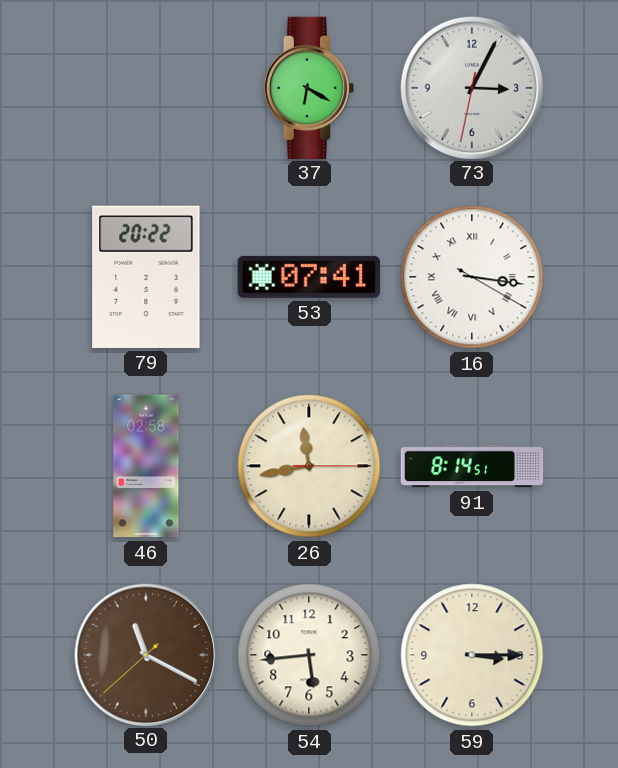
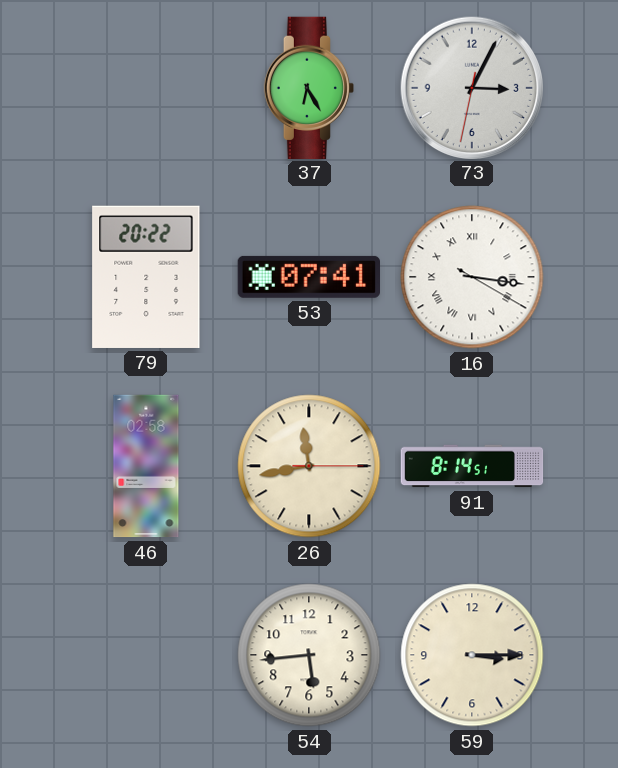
37: 6:20 -> 6:25
50: 11:19 -> none
